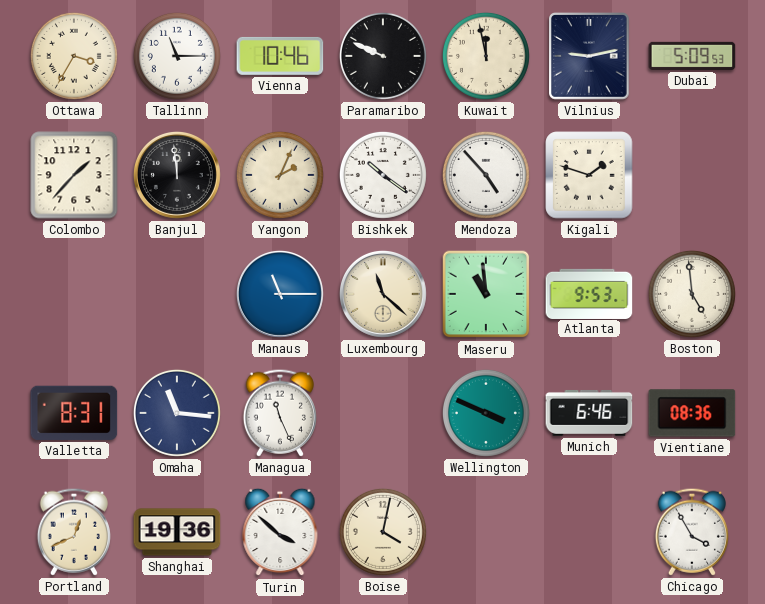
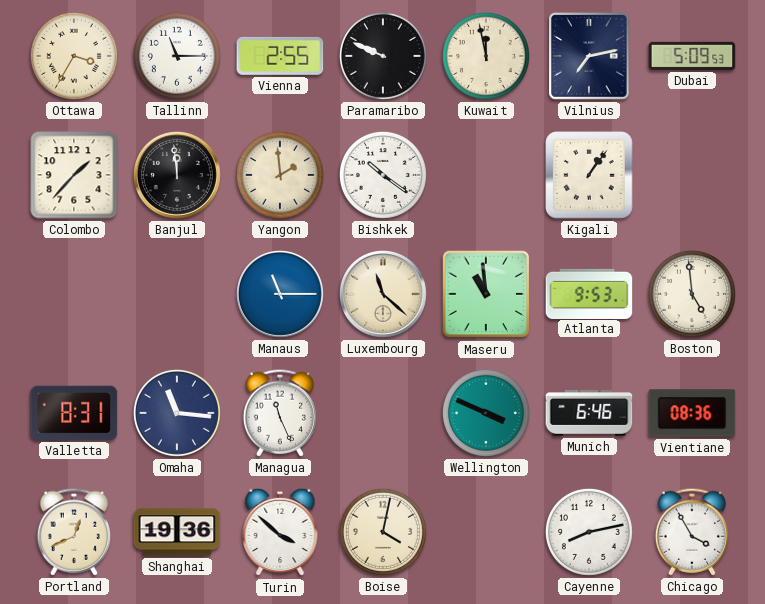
Vienna: 10:46 -> 2:55
Vilnius: 9:13 -> 7:13
Yangon: 2:04 -> 1:59
Mendoza: 4:53 -> none
Kigali: 1:48 -> 1:06
Cayenne: none -> 8:13
